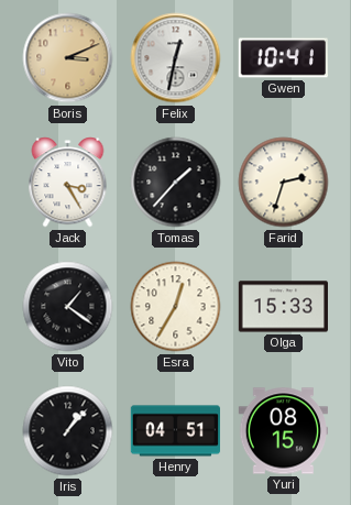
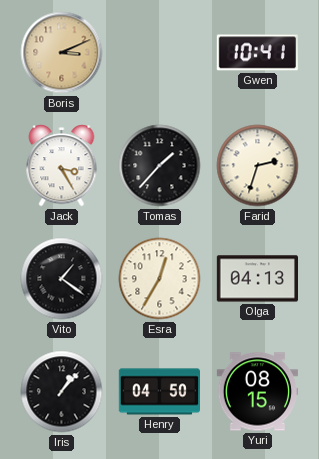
Felix: 12:32 -> none
Olga: 15:33 -> 04:13
Henry: 04:51 -> 04:50
